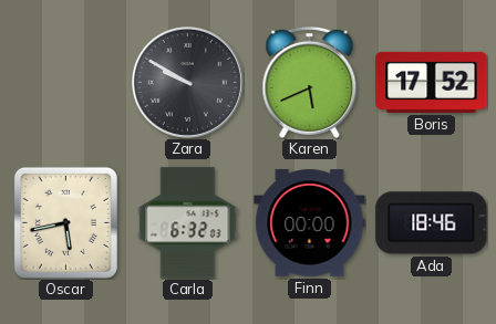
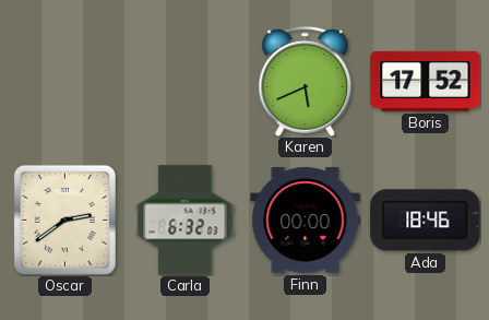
Zara: 9:50 -> none
Oscar: 5:43 -> 2:39
